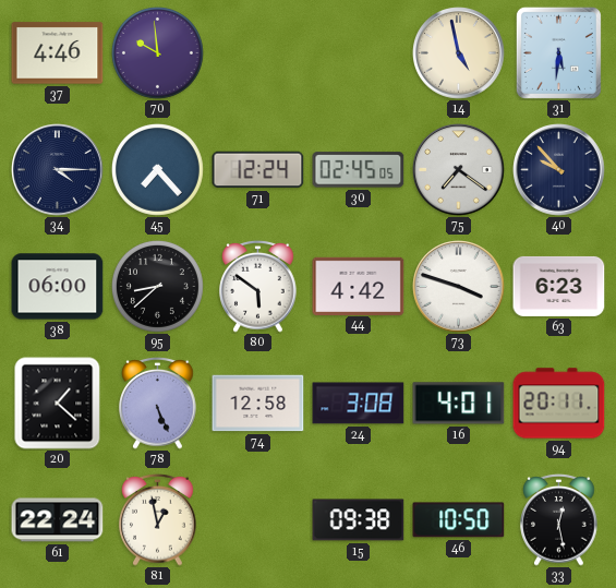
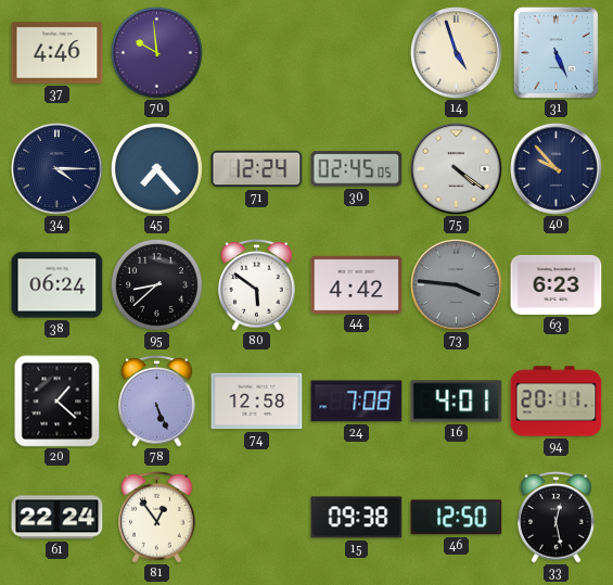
14: 4:58 -> 4:57
31: 5:31 -> 5:26
75: 7:21 -> 4:21
38: 06:00 -> 06:24
73: 3:48 -> 3:46
73 dial: white -> grey
24: 3:08 -> 7:08
81: 12:58 -> 12:54
46: 10:50 -> 12:50
